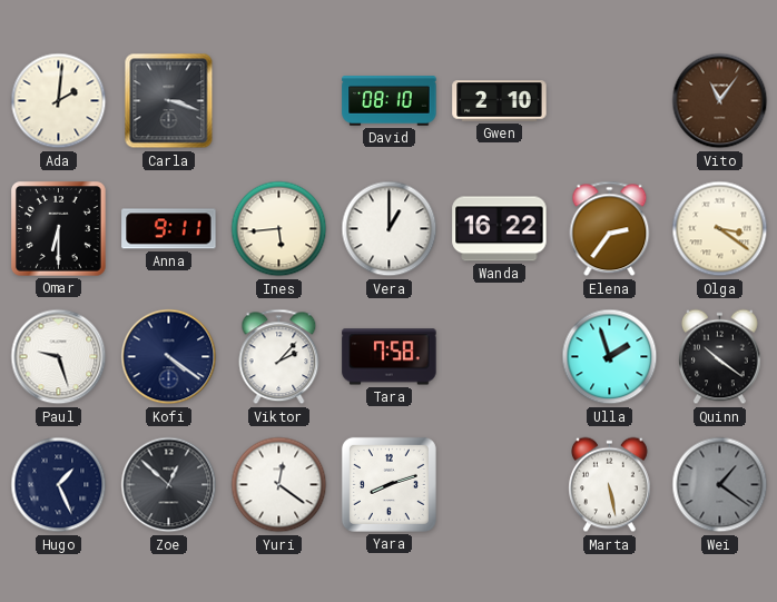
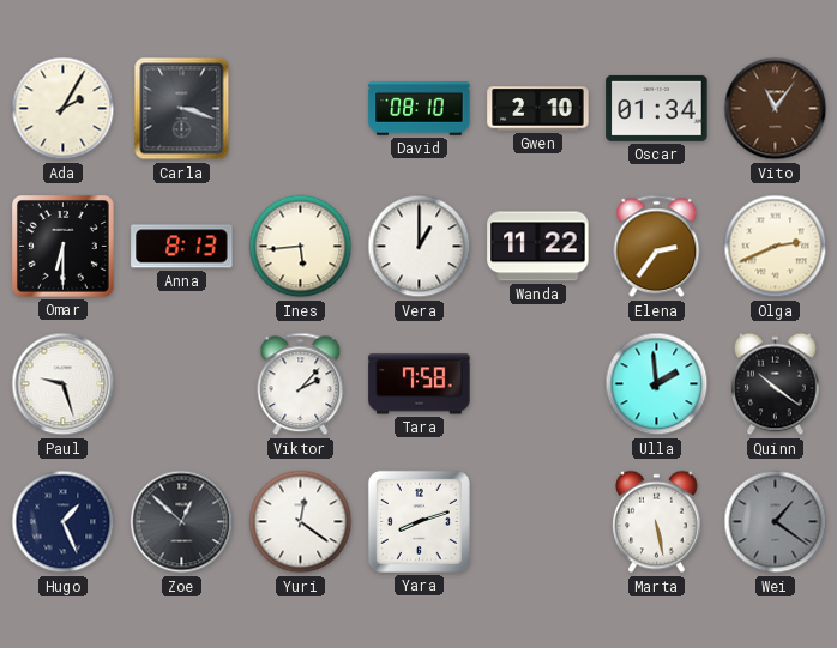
Ada: 2:01 -> 2:05
Oscar: none -> 01:34
Anna: 9:11 -> 8:13
Wanda: 16:22 -> 11:22
Olga: 3:21 -> 2:41
Kofi: 4:21 -> none
Ulla: 1:57 -> 1:59
